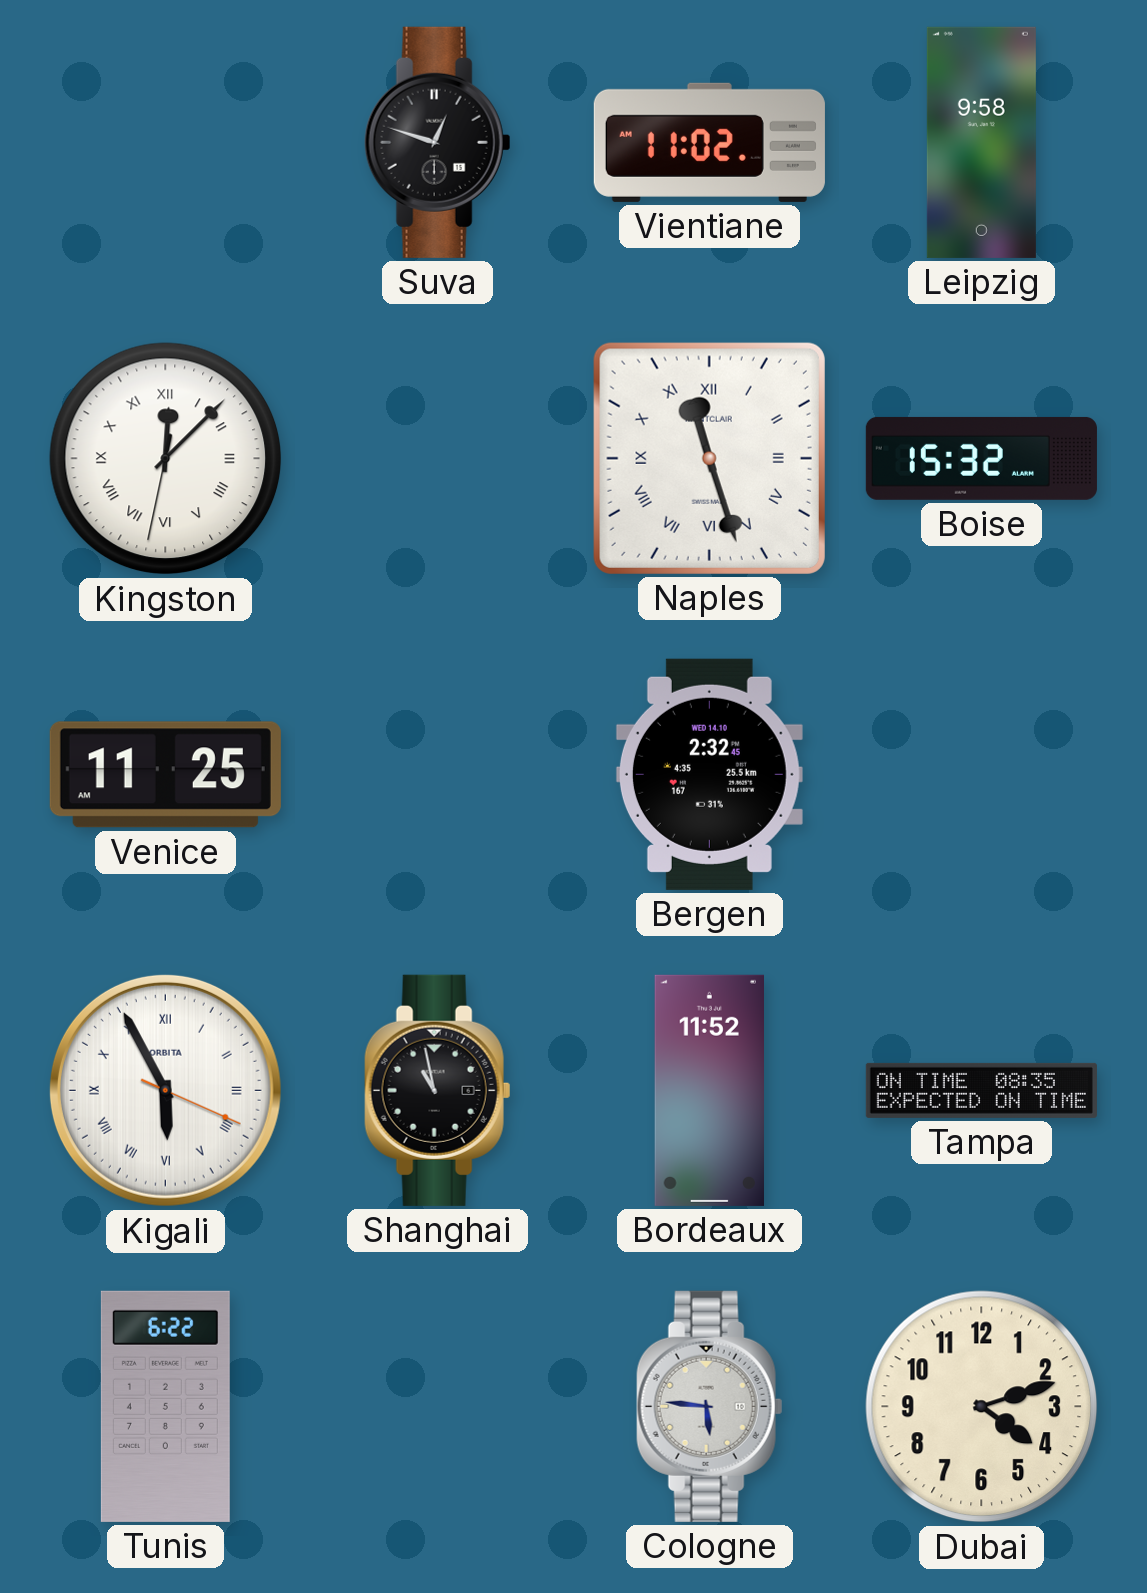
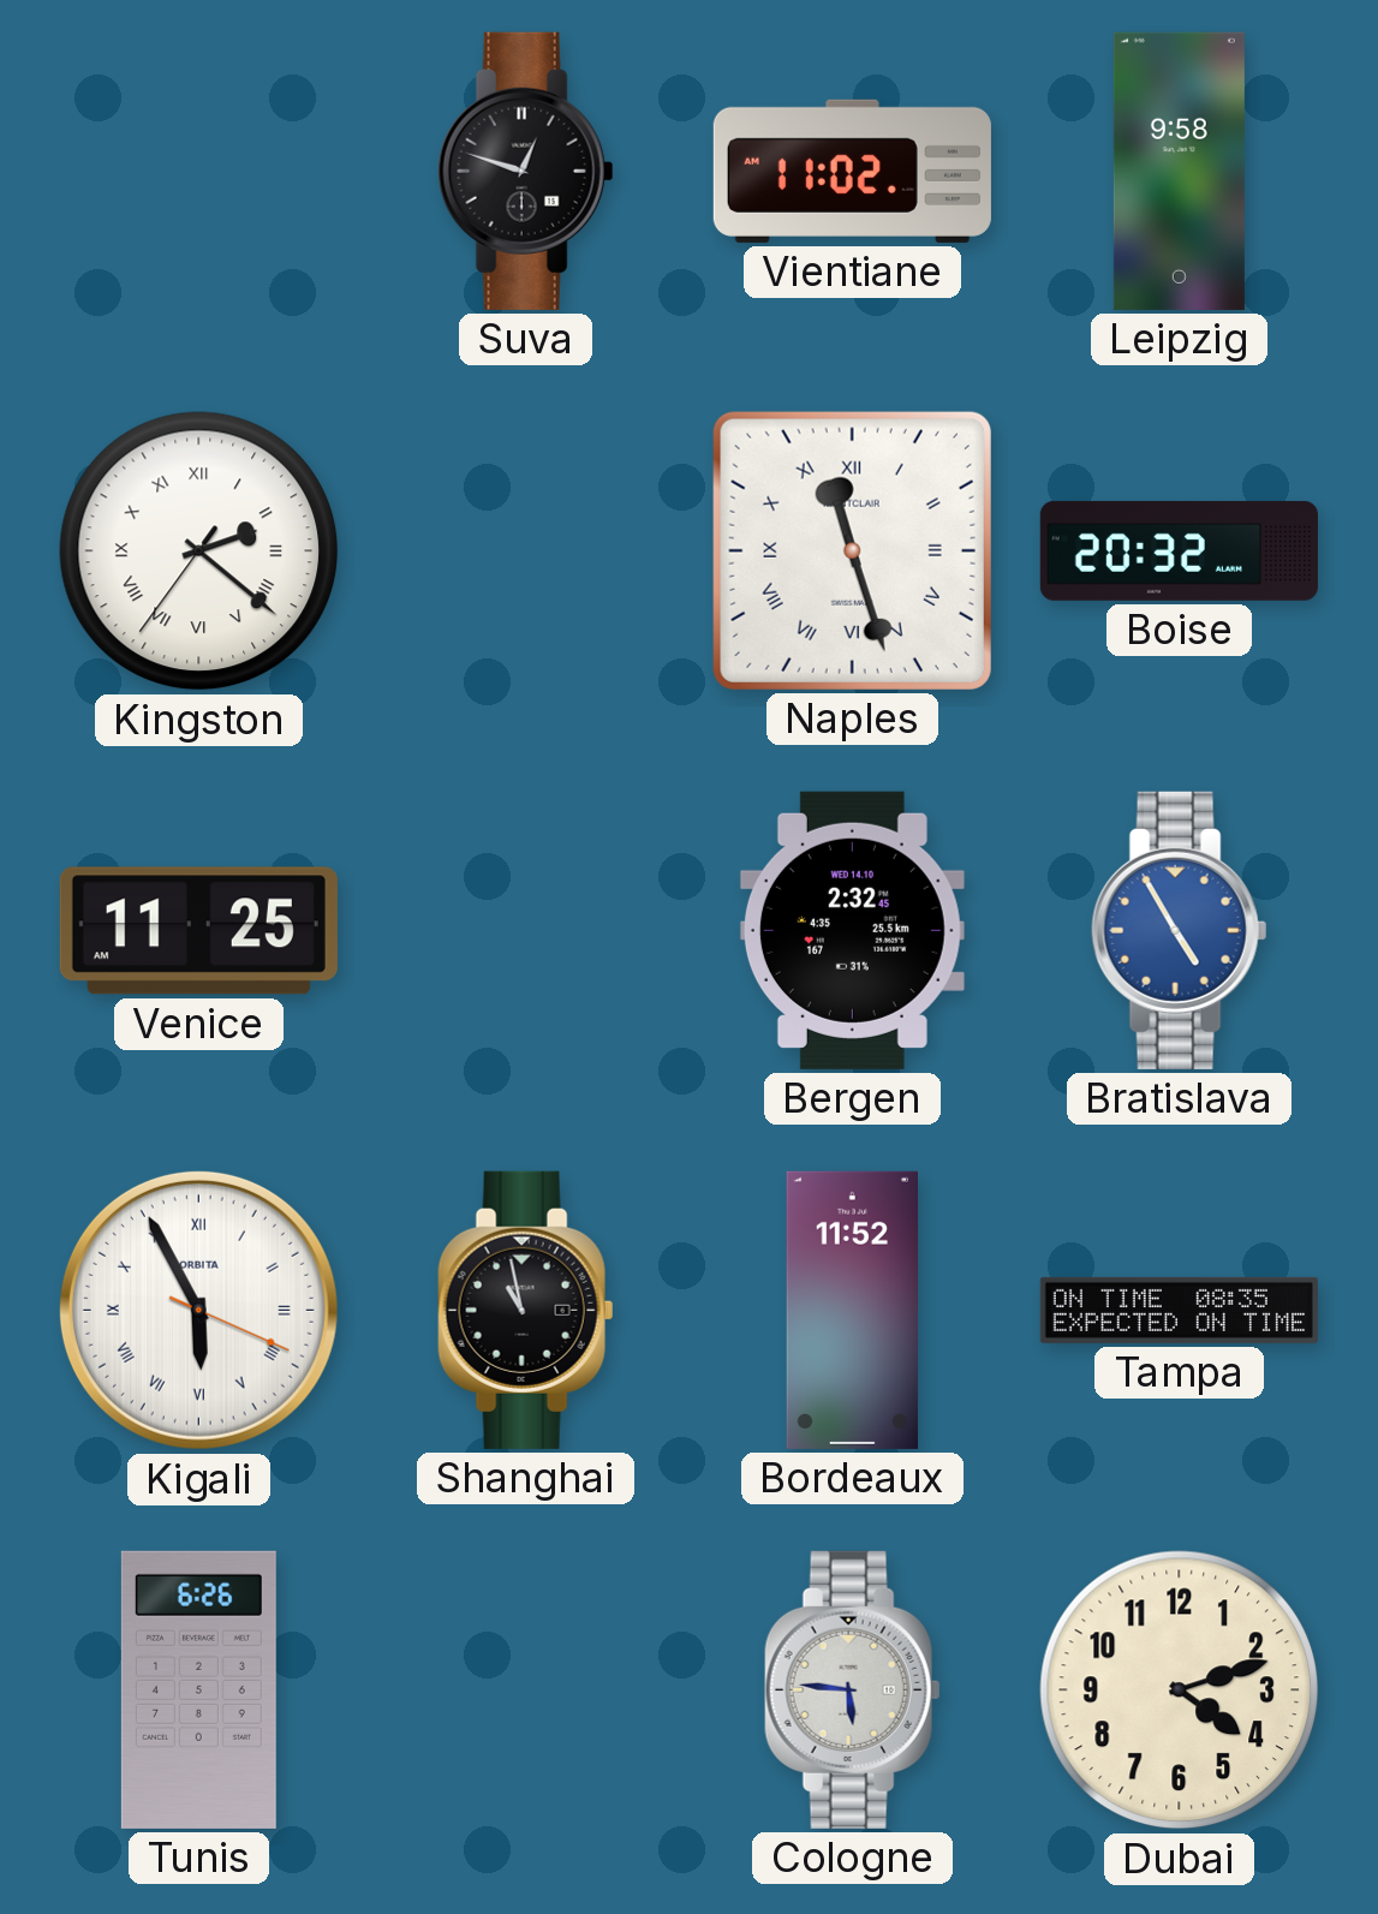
Kingston: 12:07 -> 2:21
Boise: 15:32 -> 20:32
Bratislava: none -> 4:55
Tunis: 6:22 -> 6:26
